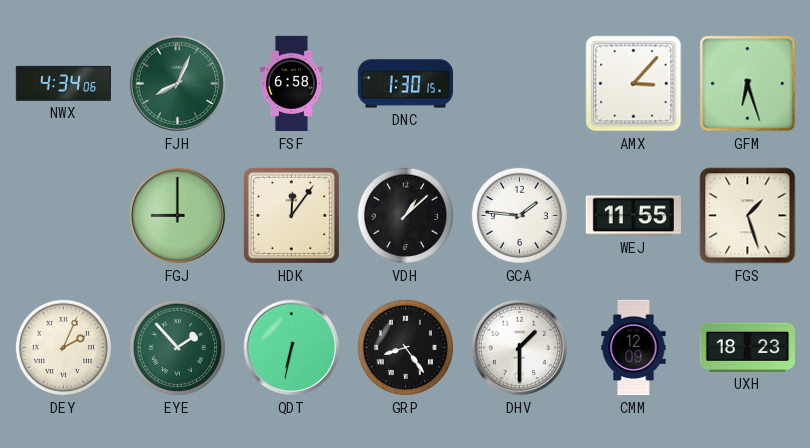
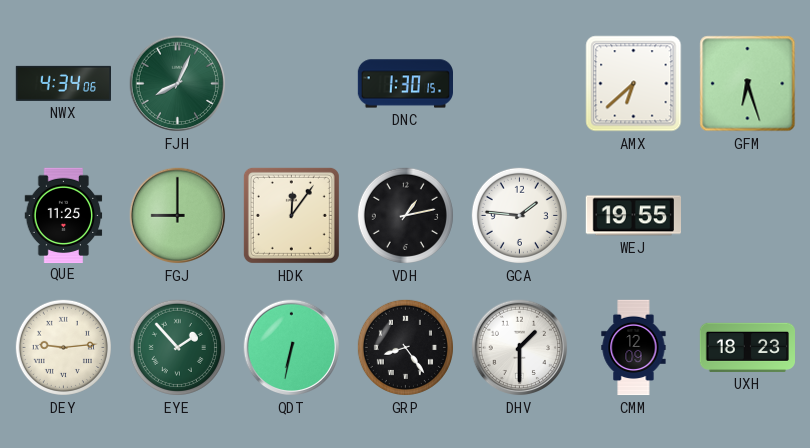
FSF: 6:58 -> none
AMX: 3:07 -> 6:38
QUE: none -> 11:25
VDH: 1:08 -> 1:13
WEJ: 11:55 -> 19:55
FGS: 1:27 -> none
DEY: 2:04 -> 9:14
